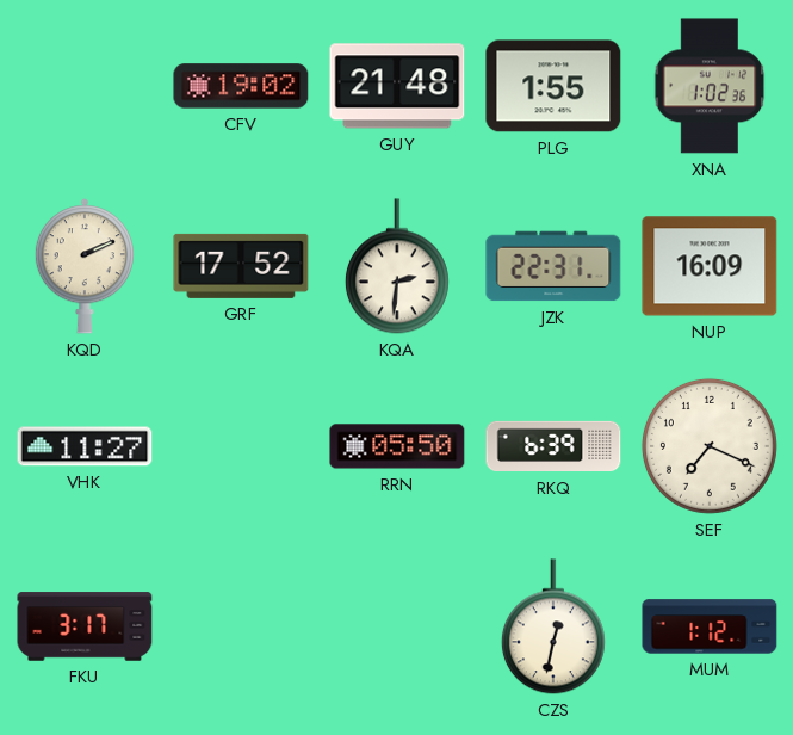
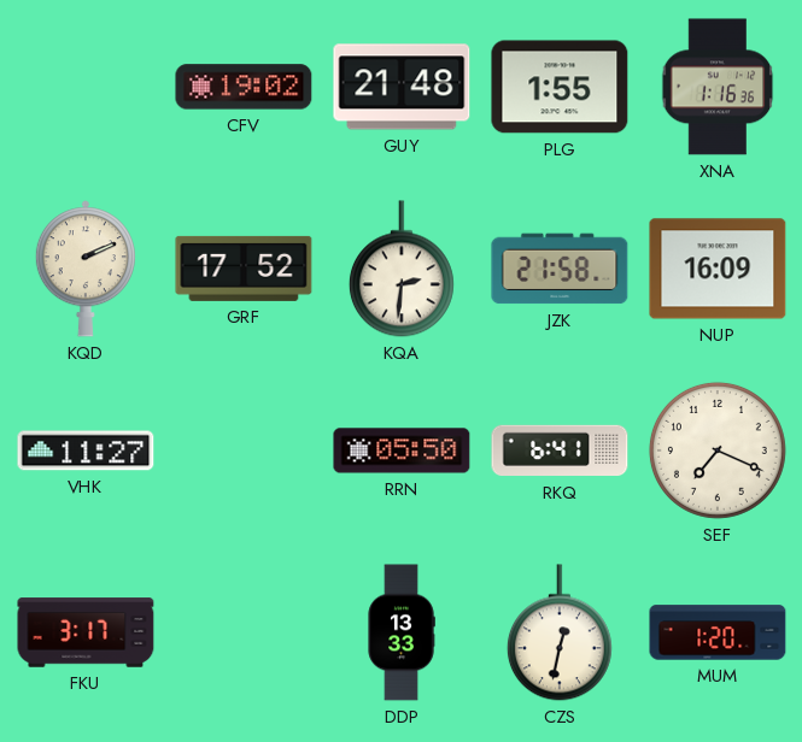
XNA: 1:02 -> 1:16
JZK: 22:31 -> 21:58
RKQ: 6:39 -> 6:41
DDP: none -> 13:33
MUM: 1:12 -> 1:20
